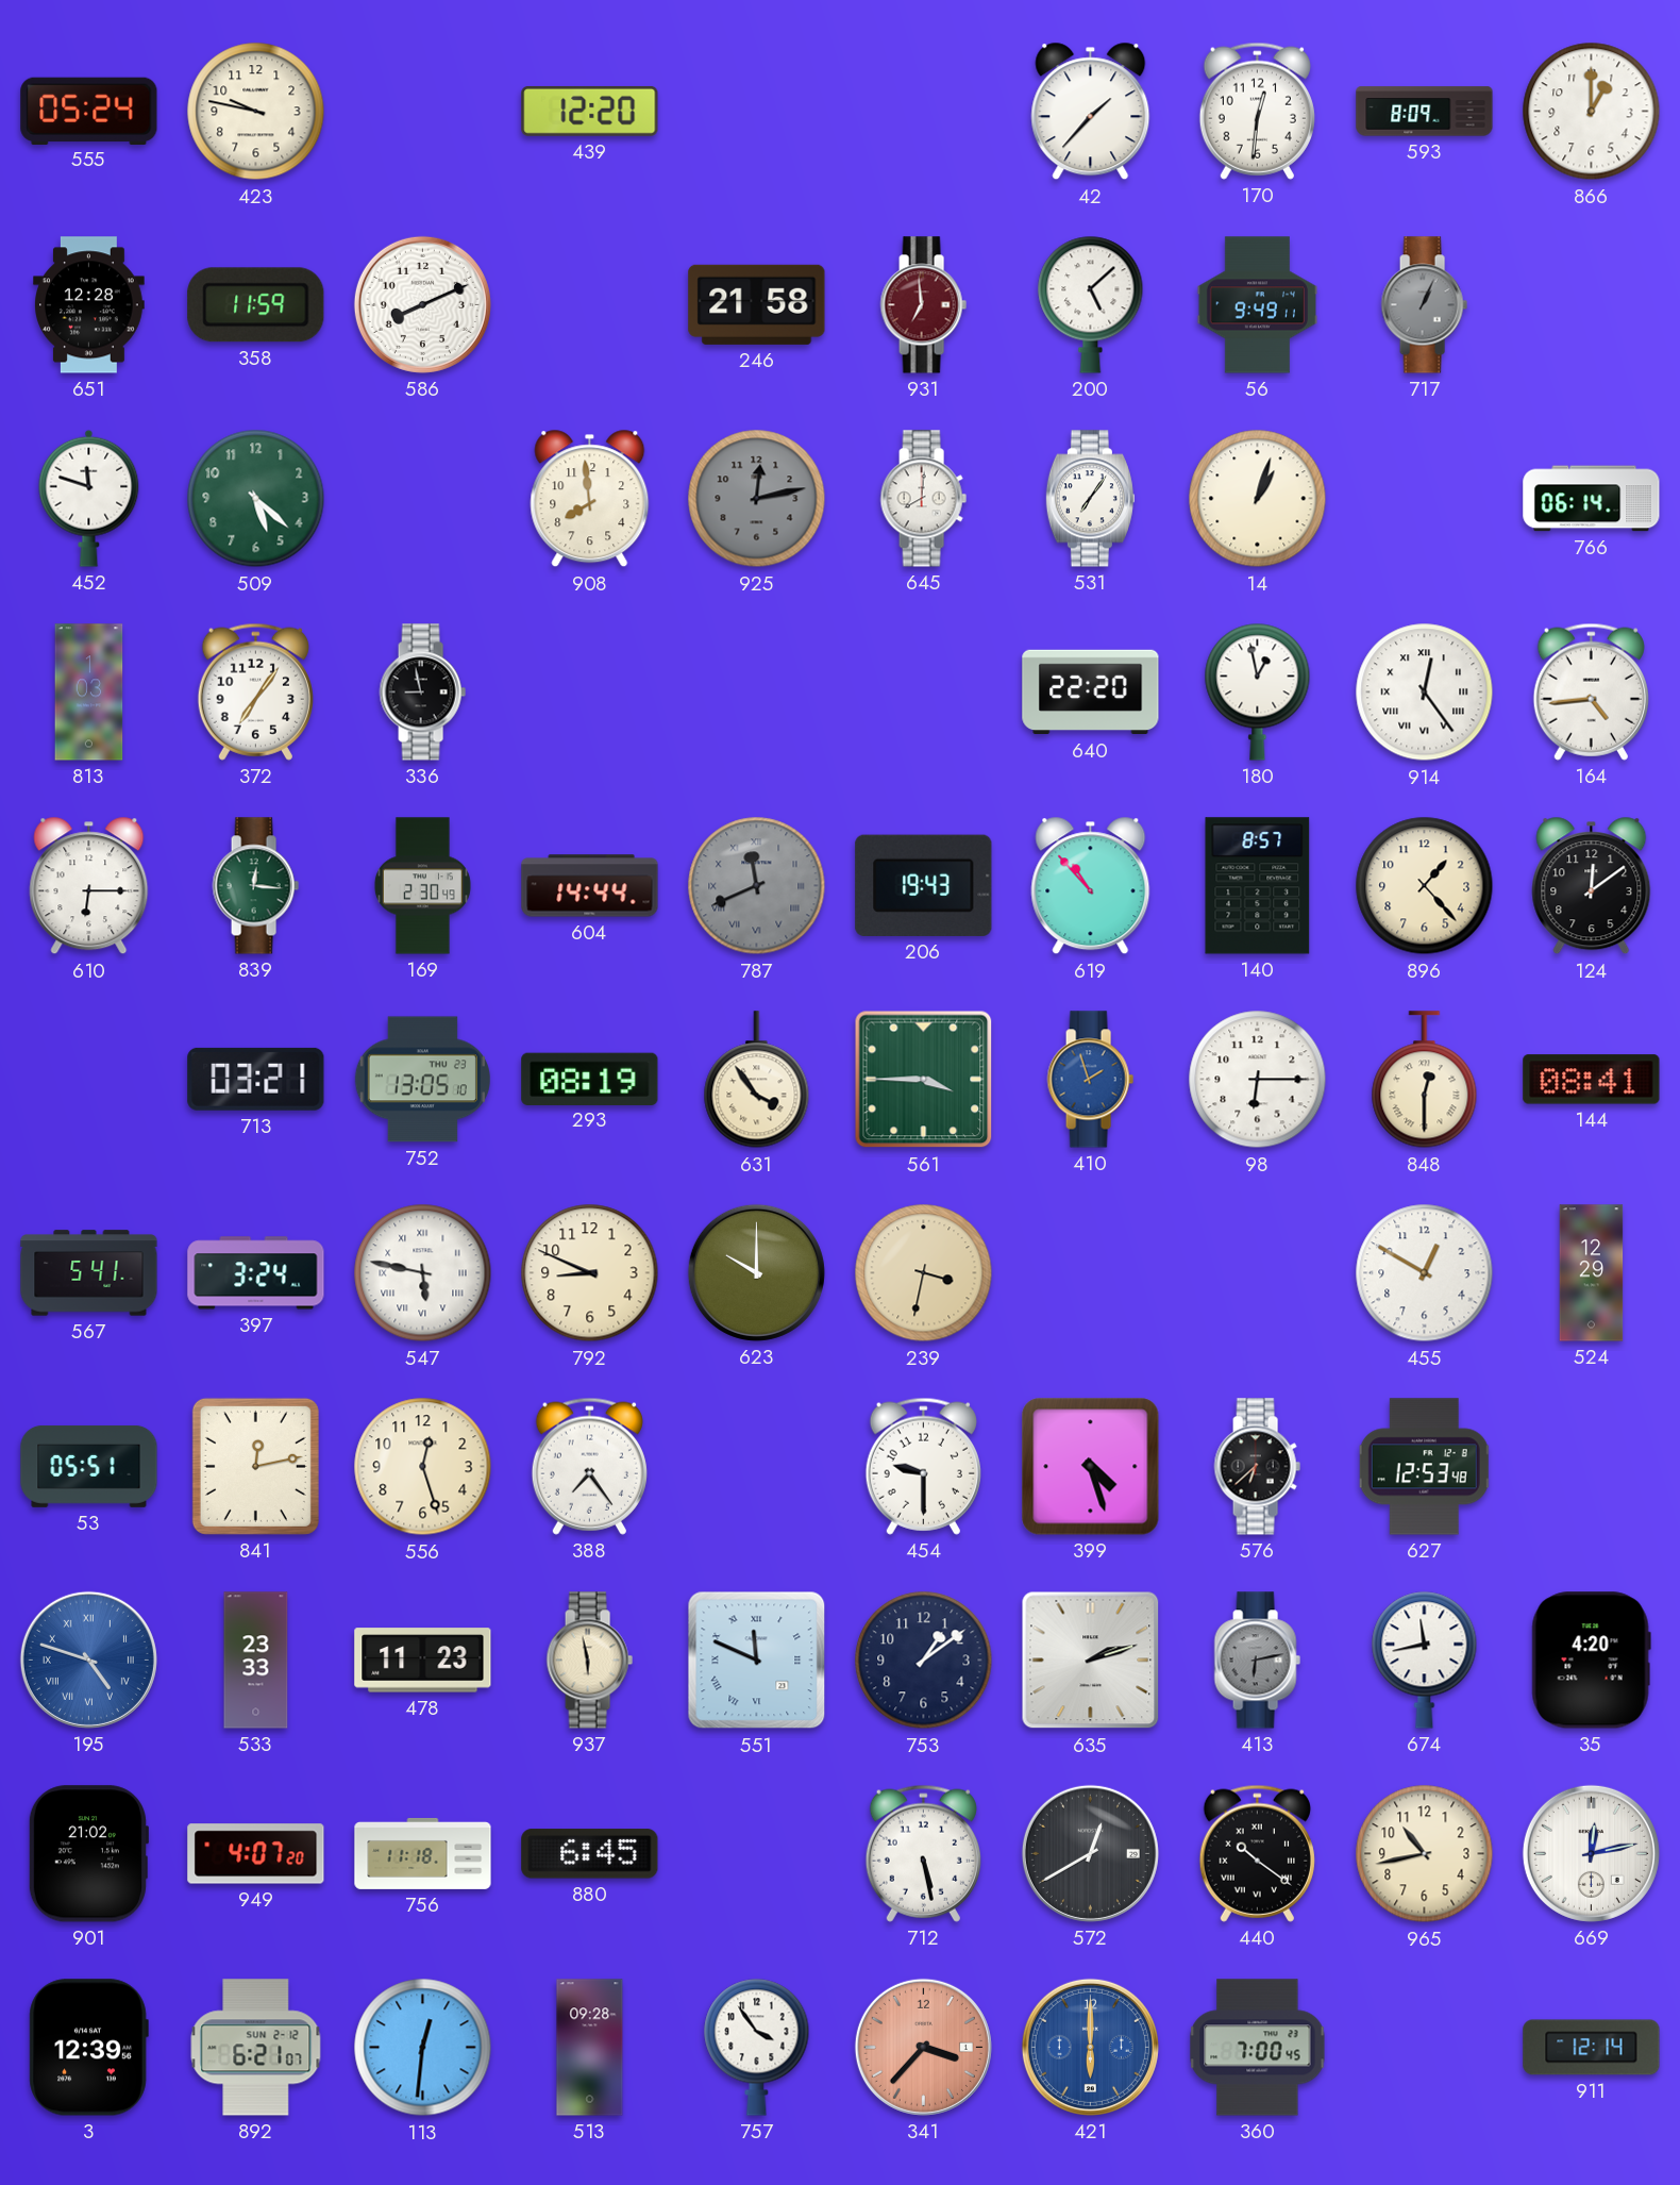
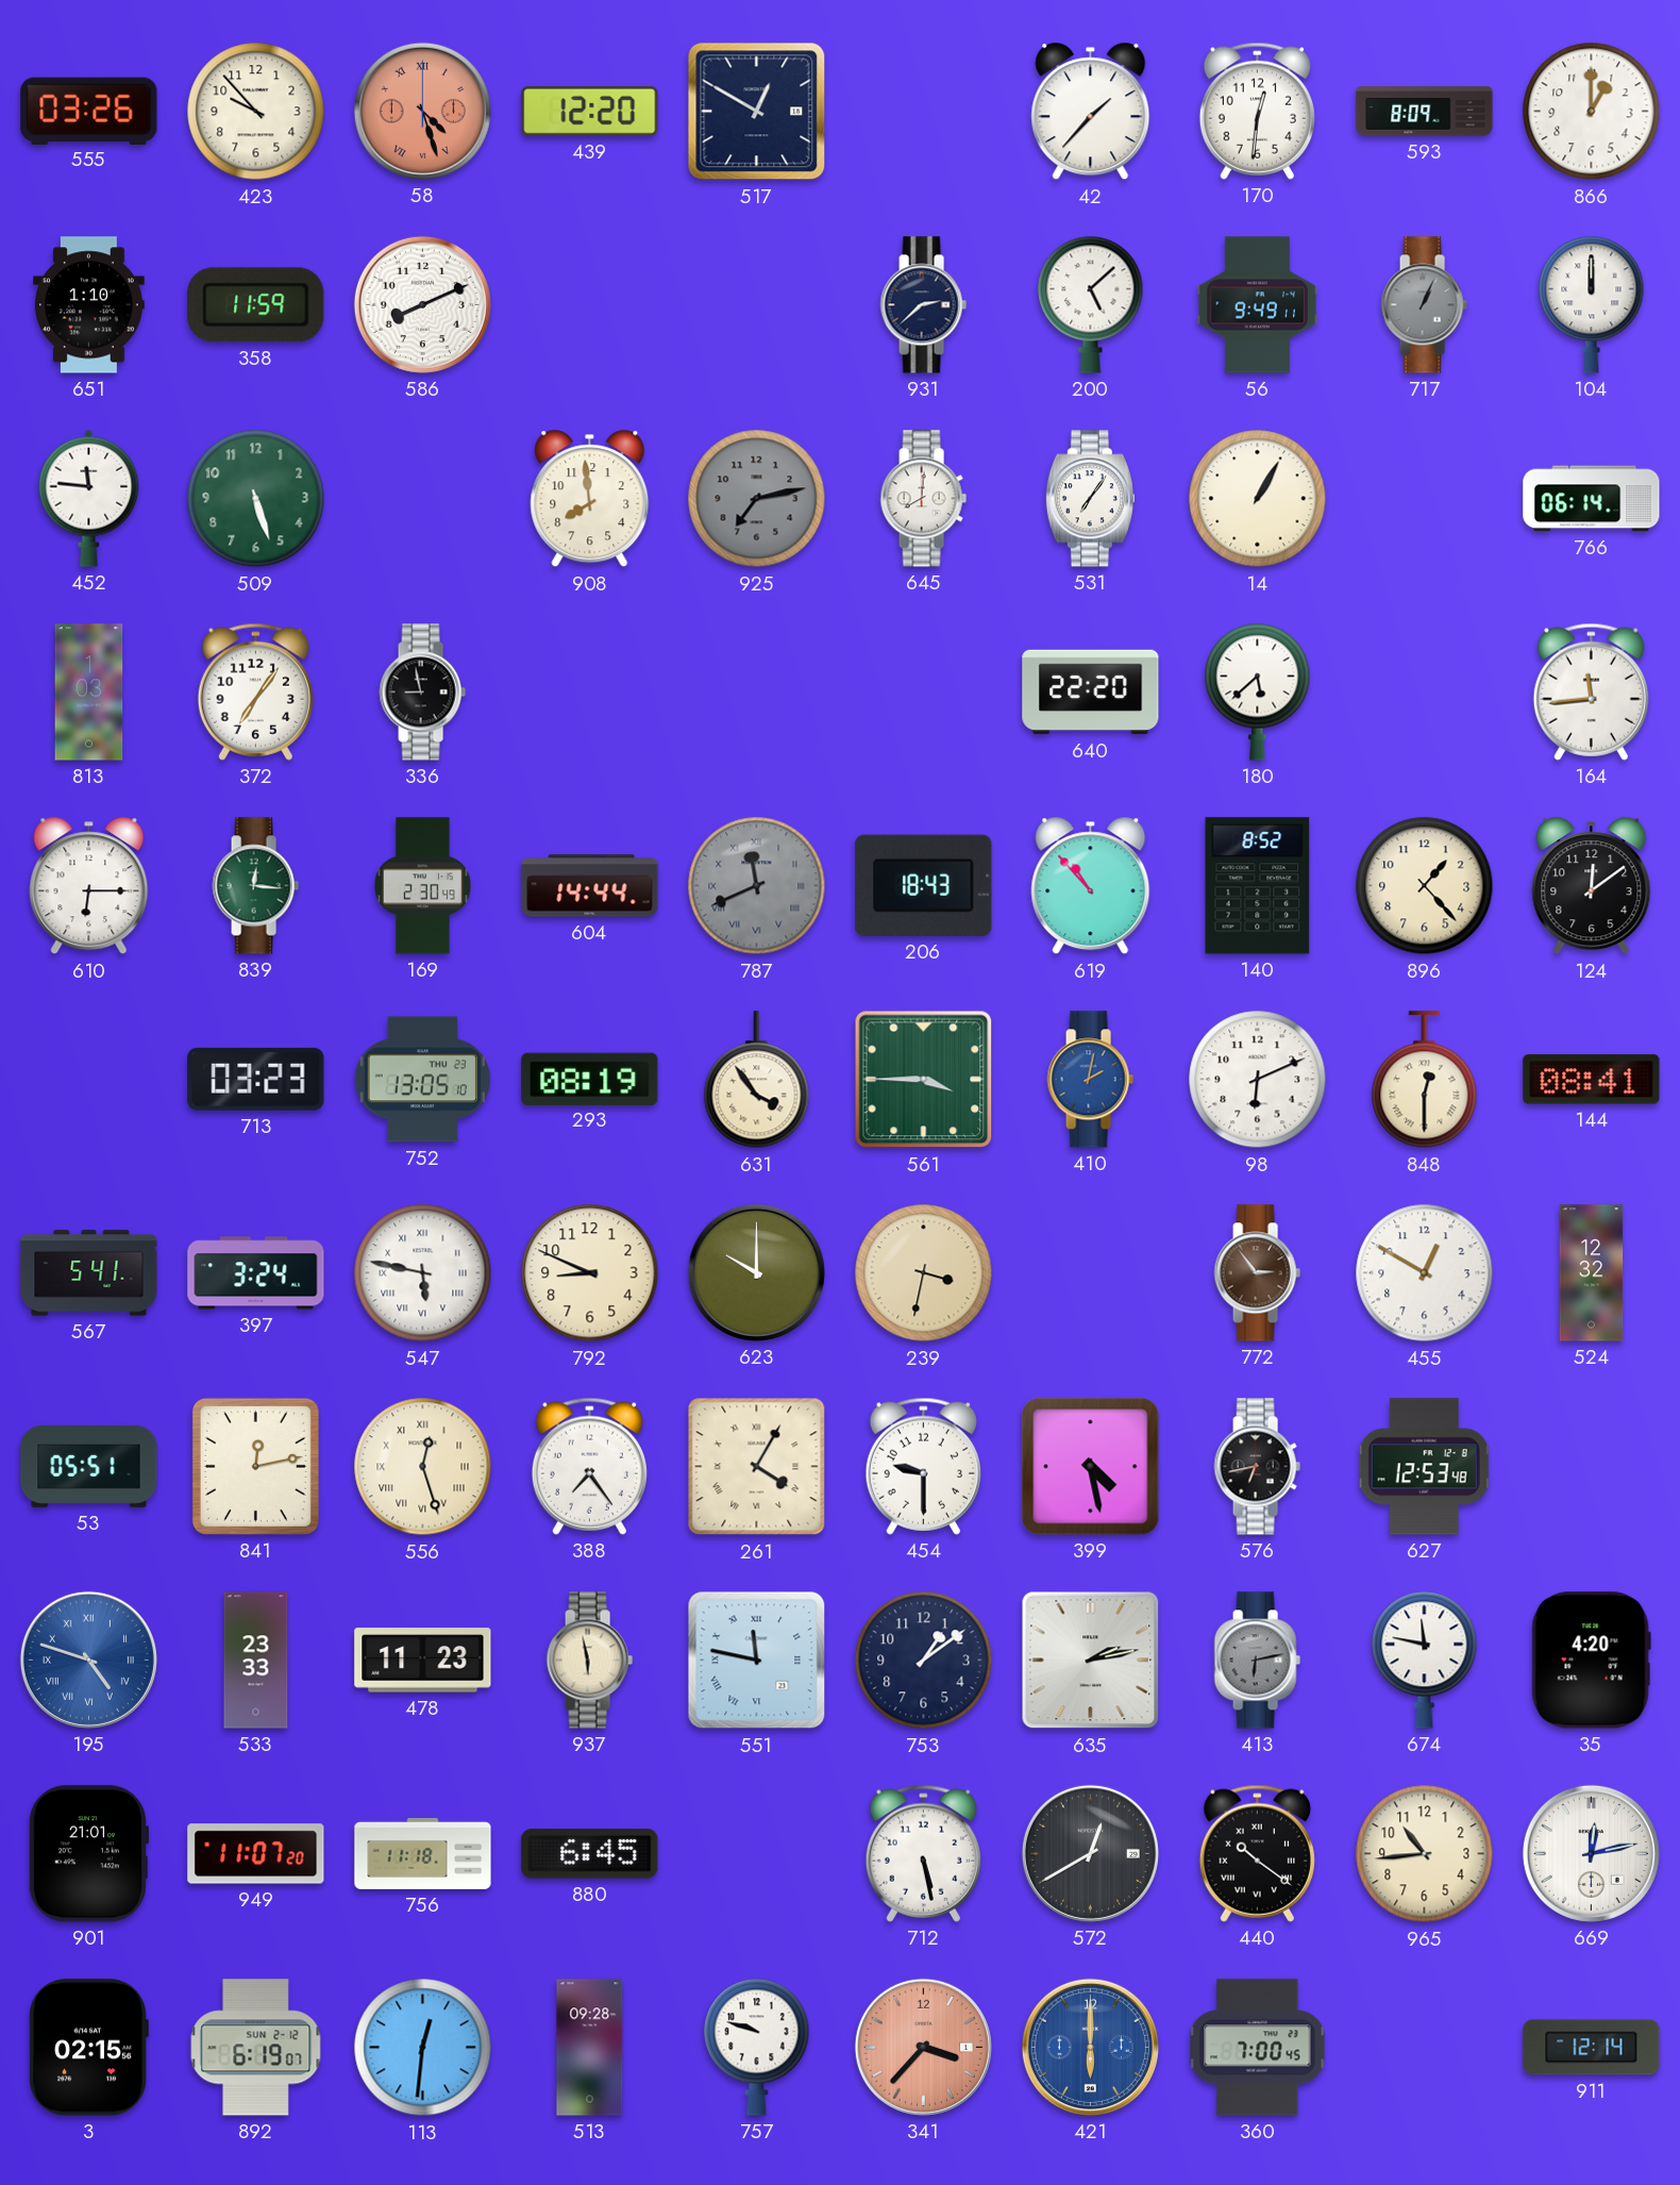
555: 05:24 -> 03:26
423: 9:47 -> 9:53
58: none -> 4:27
517: none -> 12:50
651: 12:28 -> 1:10
246: 21:58 -> none
931: 6:59 -> 2:38
931 dial: burgundy -> navy
104: none -> 12:00
452: 11:48 -> 11:46
509: 5:22 -> 5:27
925: 12:13 -> 7:13
14: 1:03 -> 1:05
180: 12:58 -> 5:38
914: 12:24 -> none
164: 4:44 -> 11:44
206: 19:43 -> 18:43
140: 8:57 -> 8:52
713: 03:21 -> 03:23
410: 1:57 -> 2:02
98: 6:15 -> 6:11
772: none -> 2:54
524: 12:29 -> 12:32
556 numerals: Arabic -> Roman
261: none -> 4:05
399: 4:27 -> 4:28
576: 6:38 -> 6:43
551: 11:49 -> 11:47
635: 2:12 -> 2:13
674: 11:43 -> 11:47
901: 21:02 -> 21:01
949: 4:07 -> 11:07
965: 10:43 -> 10:44
3: 12:39 -> 02:15
892: 6:21 -> 6:19
757: 3:54 -> 9:48
